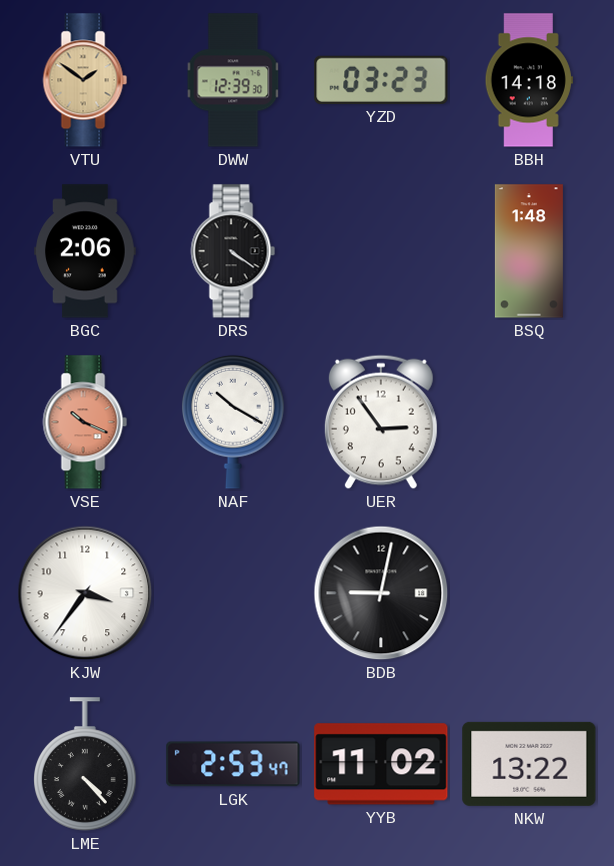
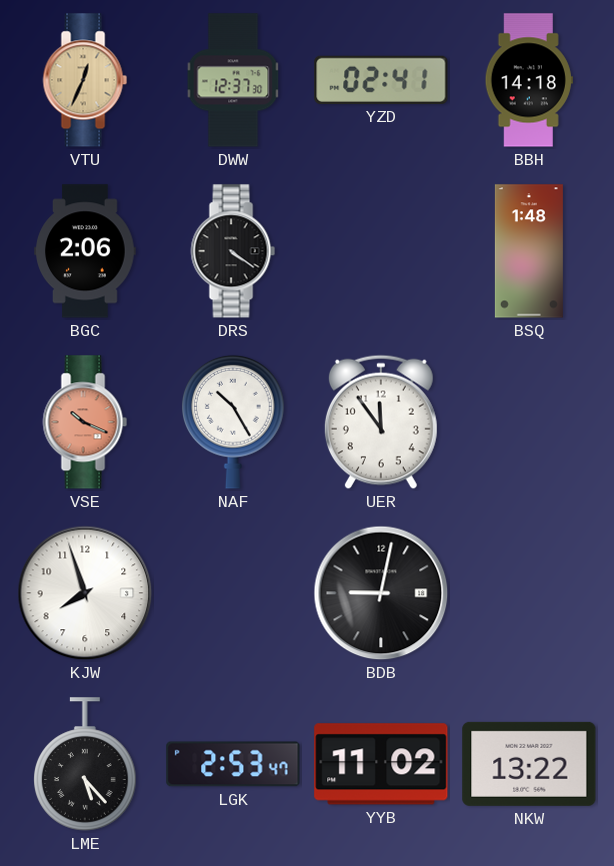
VTU: 1:51 -> 12:34
DWW: 12:39 -> 12:37
YZD: 03:23 -> 02:41
NAF: 10:20 -> 10:25
UER: 2:54 -> 11:54
KJW: 3:36 -> 7:57
LME: 4:23 -> 5:23
